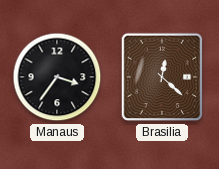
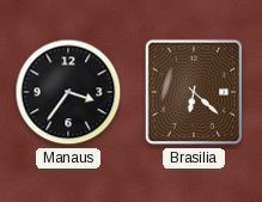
Brasilia: 12:22 -> 6:22
